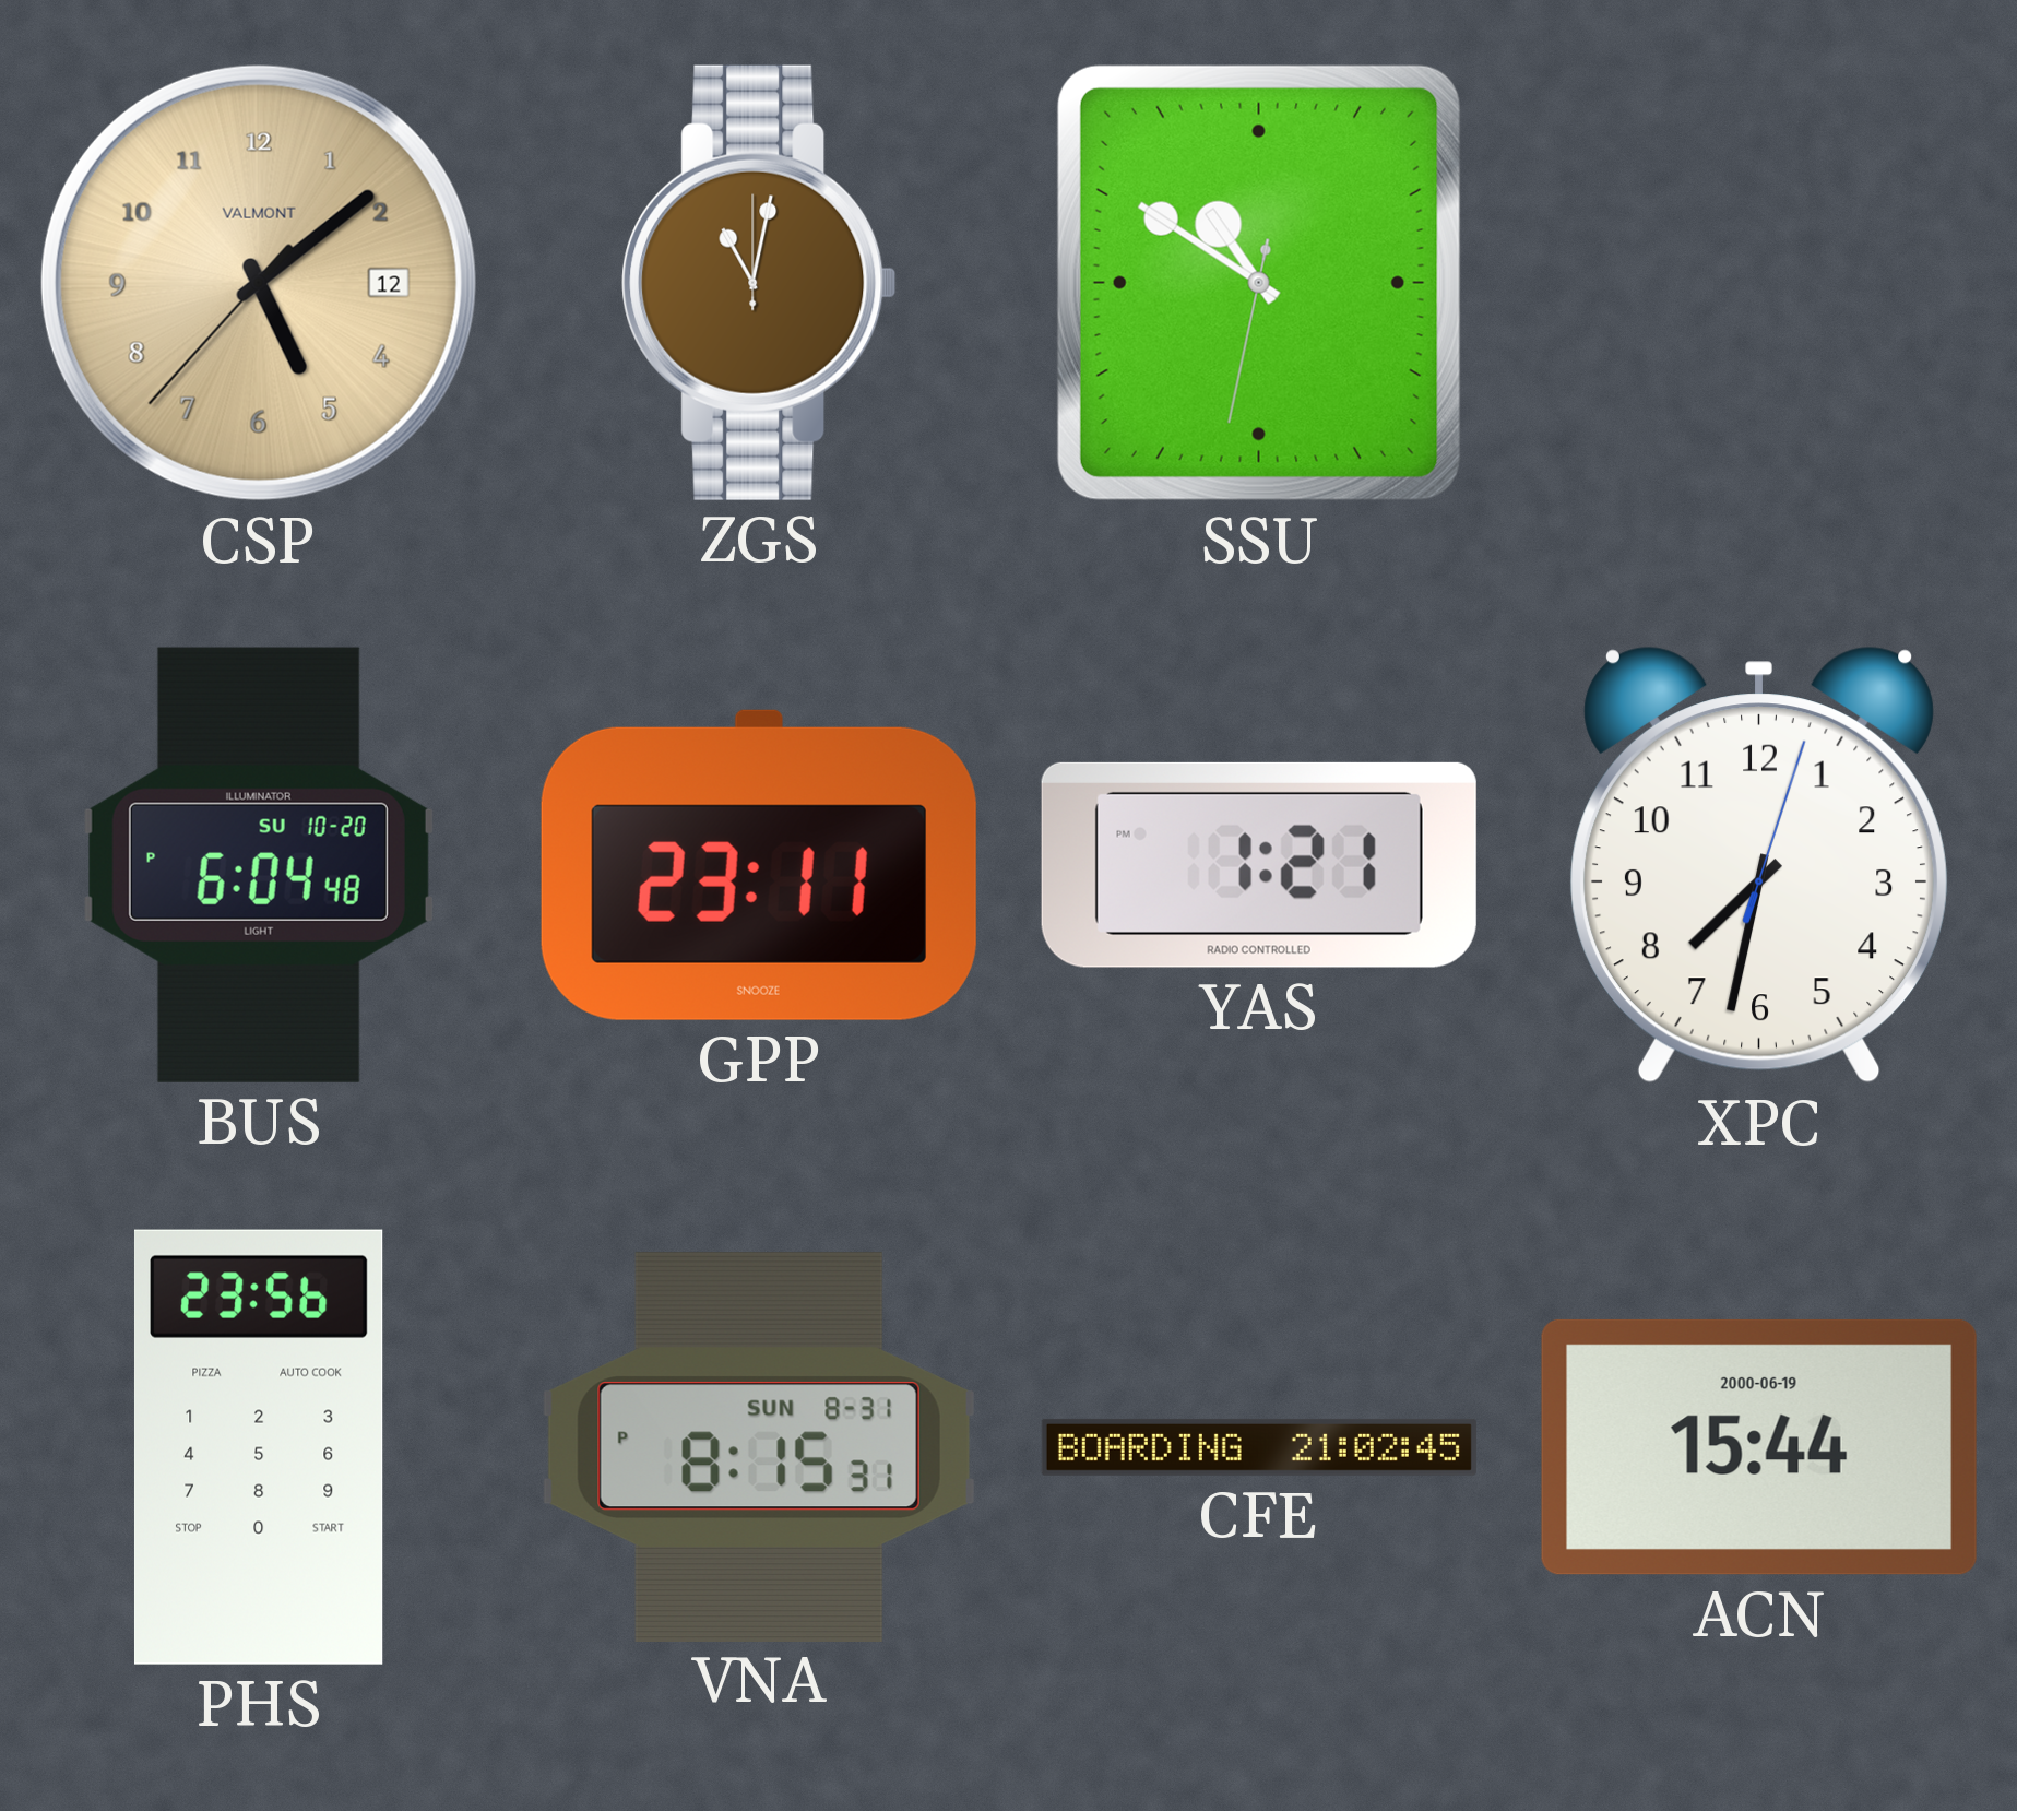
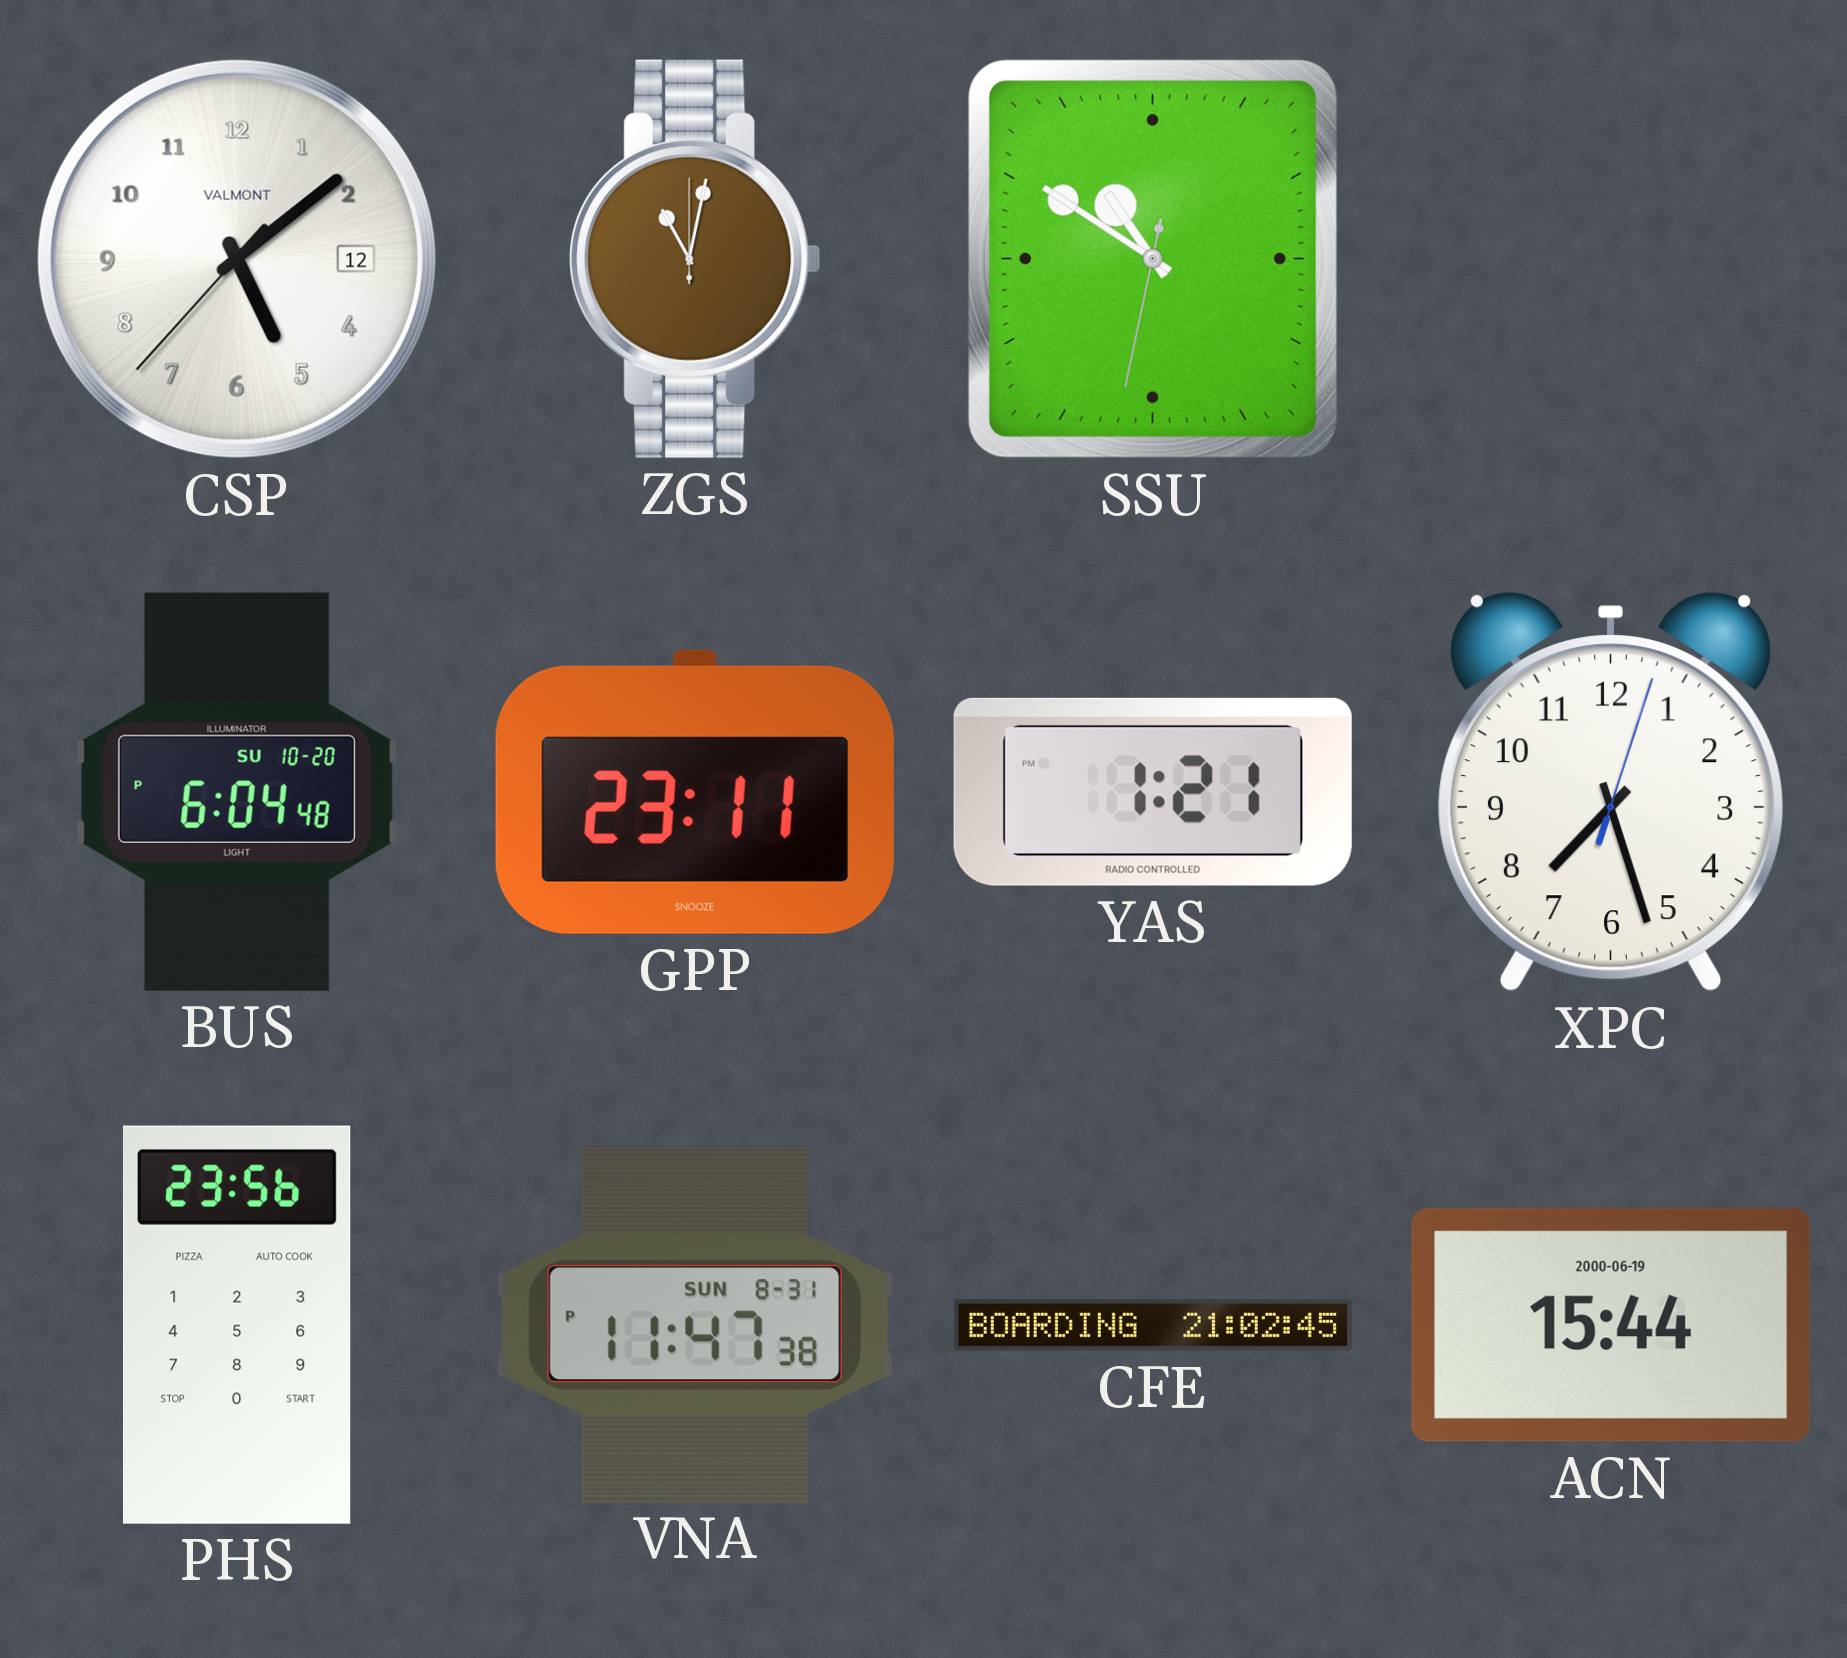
CSP dial: champagne -> white
XPC: 7:32 -> 7:27
VNA: 8:15 -> 11:47
